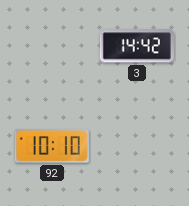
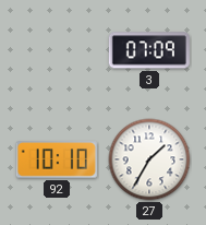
3: 14:42 -> 07:09
27: none -> 1:35
